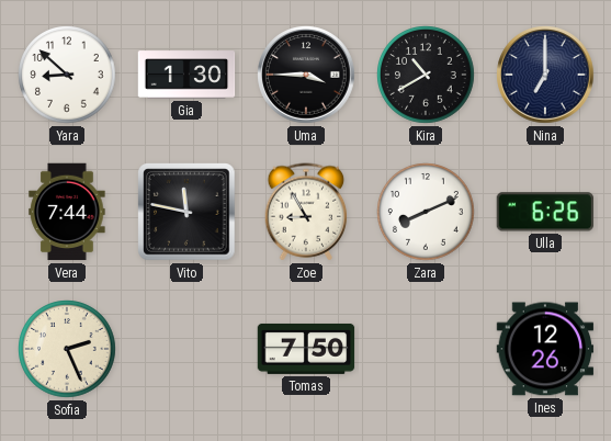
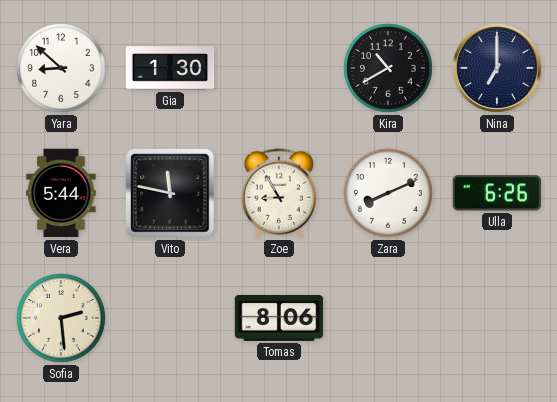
Uma: 3:45 -> none
Vera: 7:44 -> 5:44
Sofia: 2:26 -> 2:29
Tomas: 7:50 -> 8:06
Ines: 12:26 -> none
